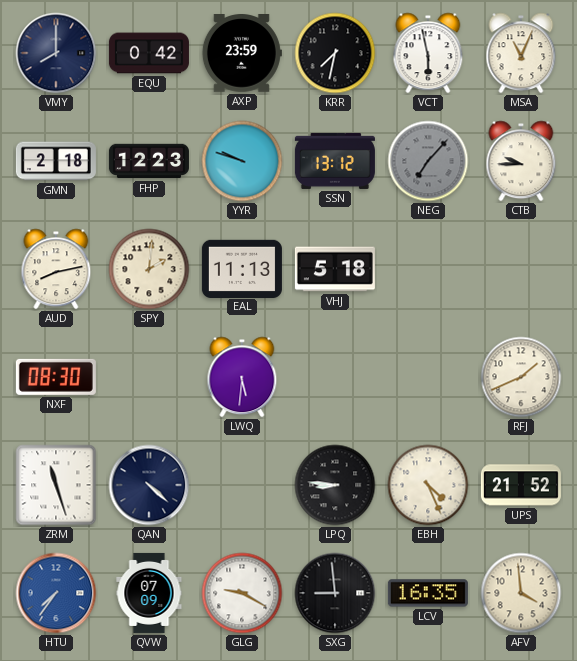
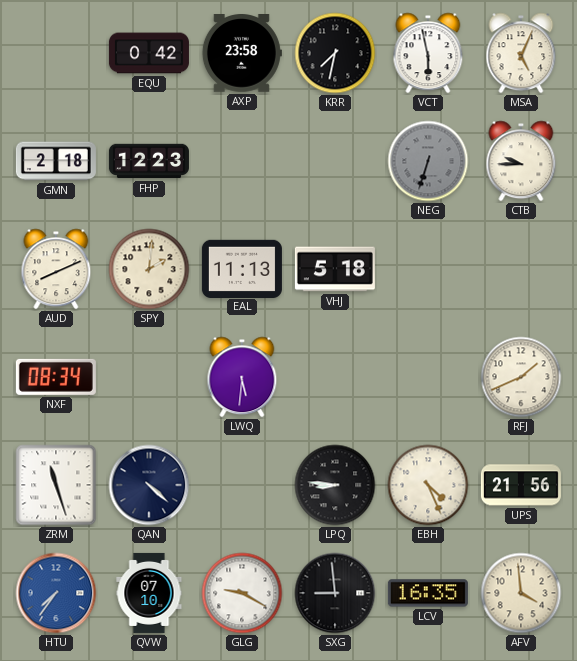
VMY: 8:00 -> none
AXP: 23:59 -> 23:58
MSA: 11:04 -> 5:04
YYR: 9:48 -> none
SSN: 13:12 -> none
NEG: 7:07 -> 6:33
AUD: 8:13 -> 8:11
NXF: 08:30 -> 08:34
UPS: 21:52 -> 21:56
QVW: 07:09 -> 07:10
